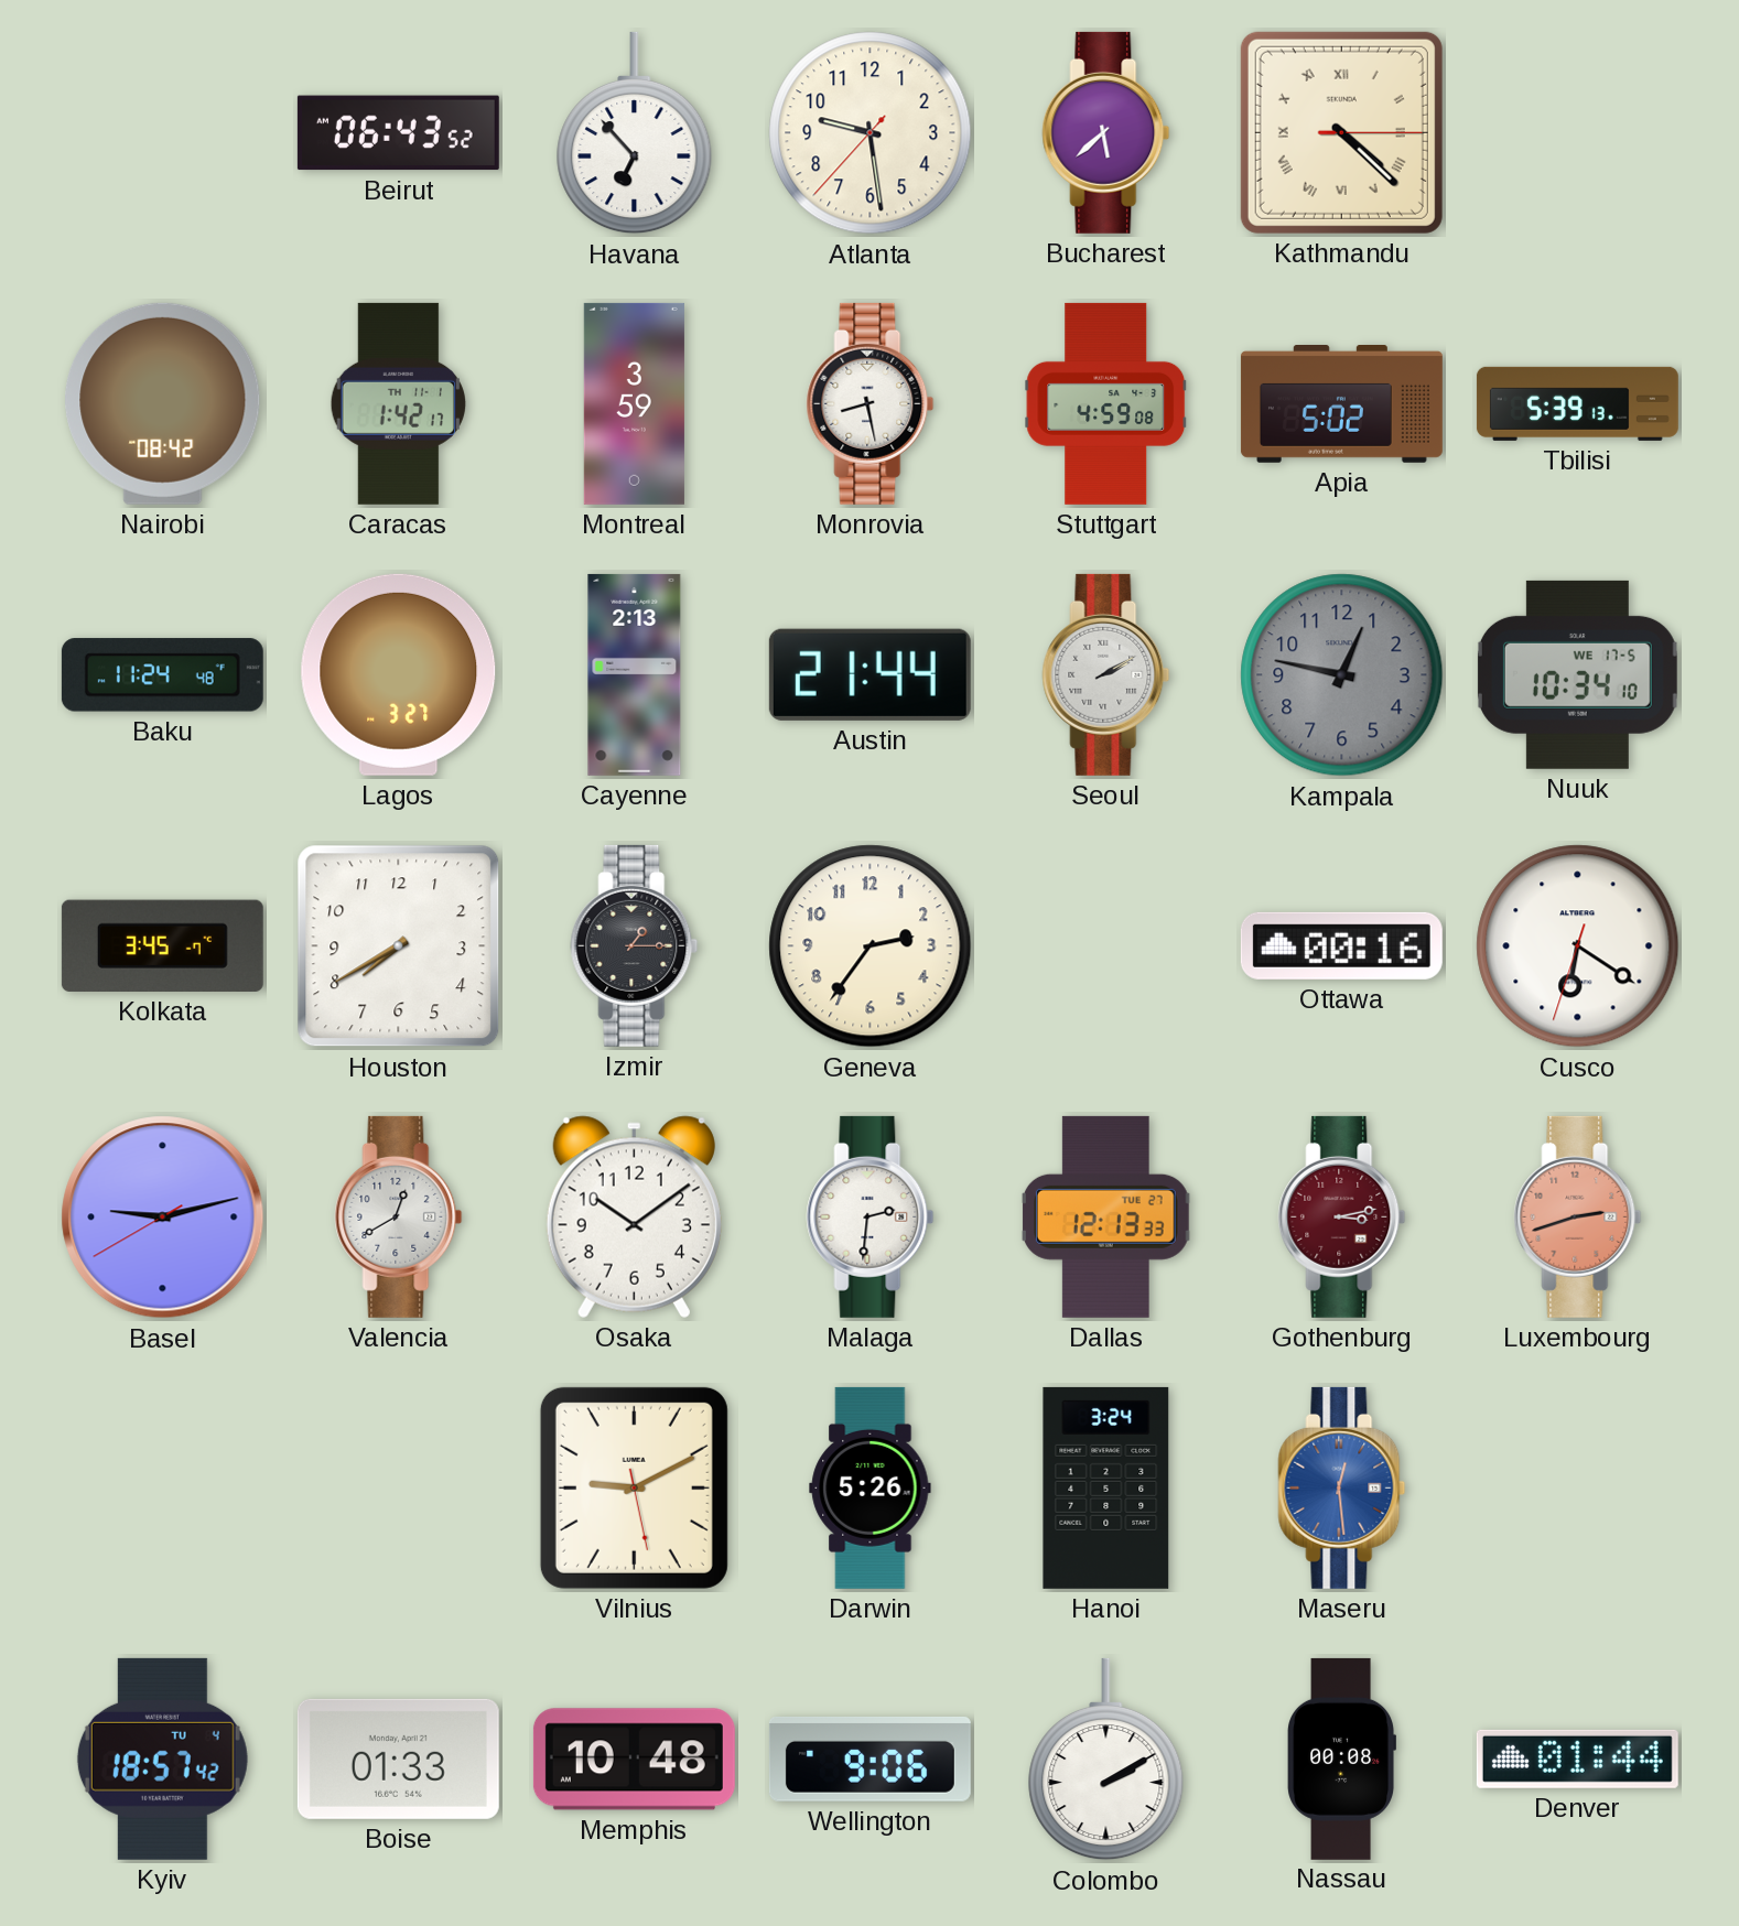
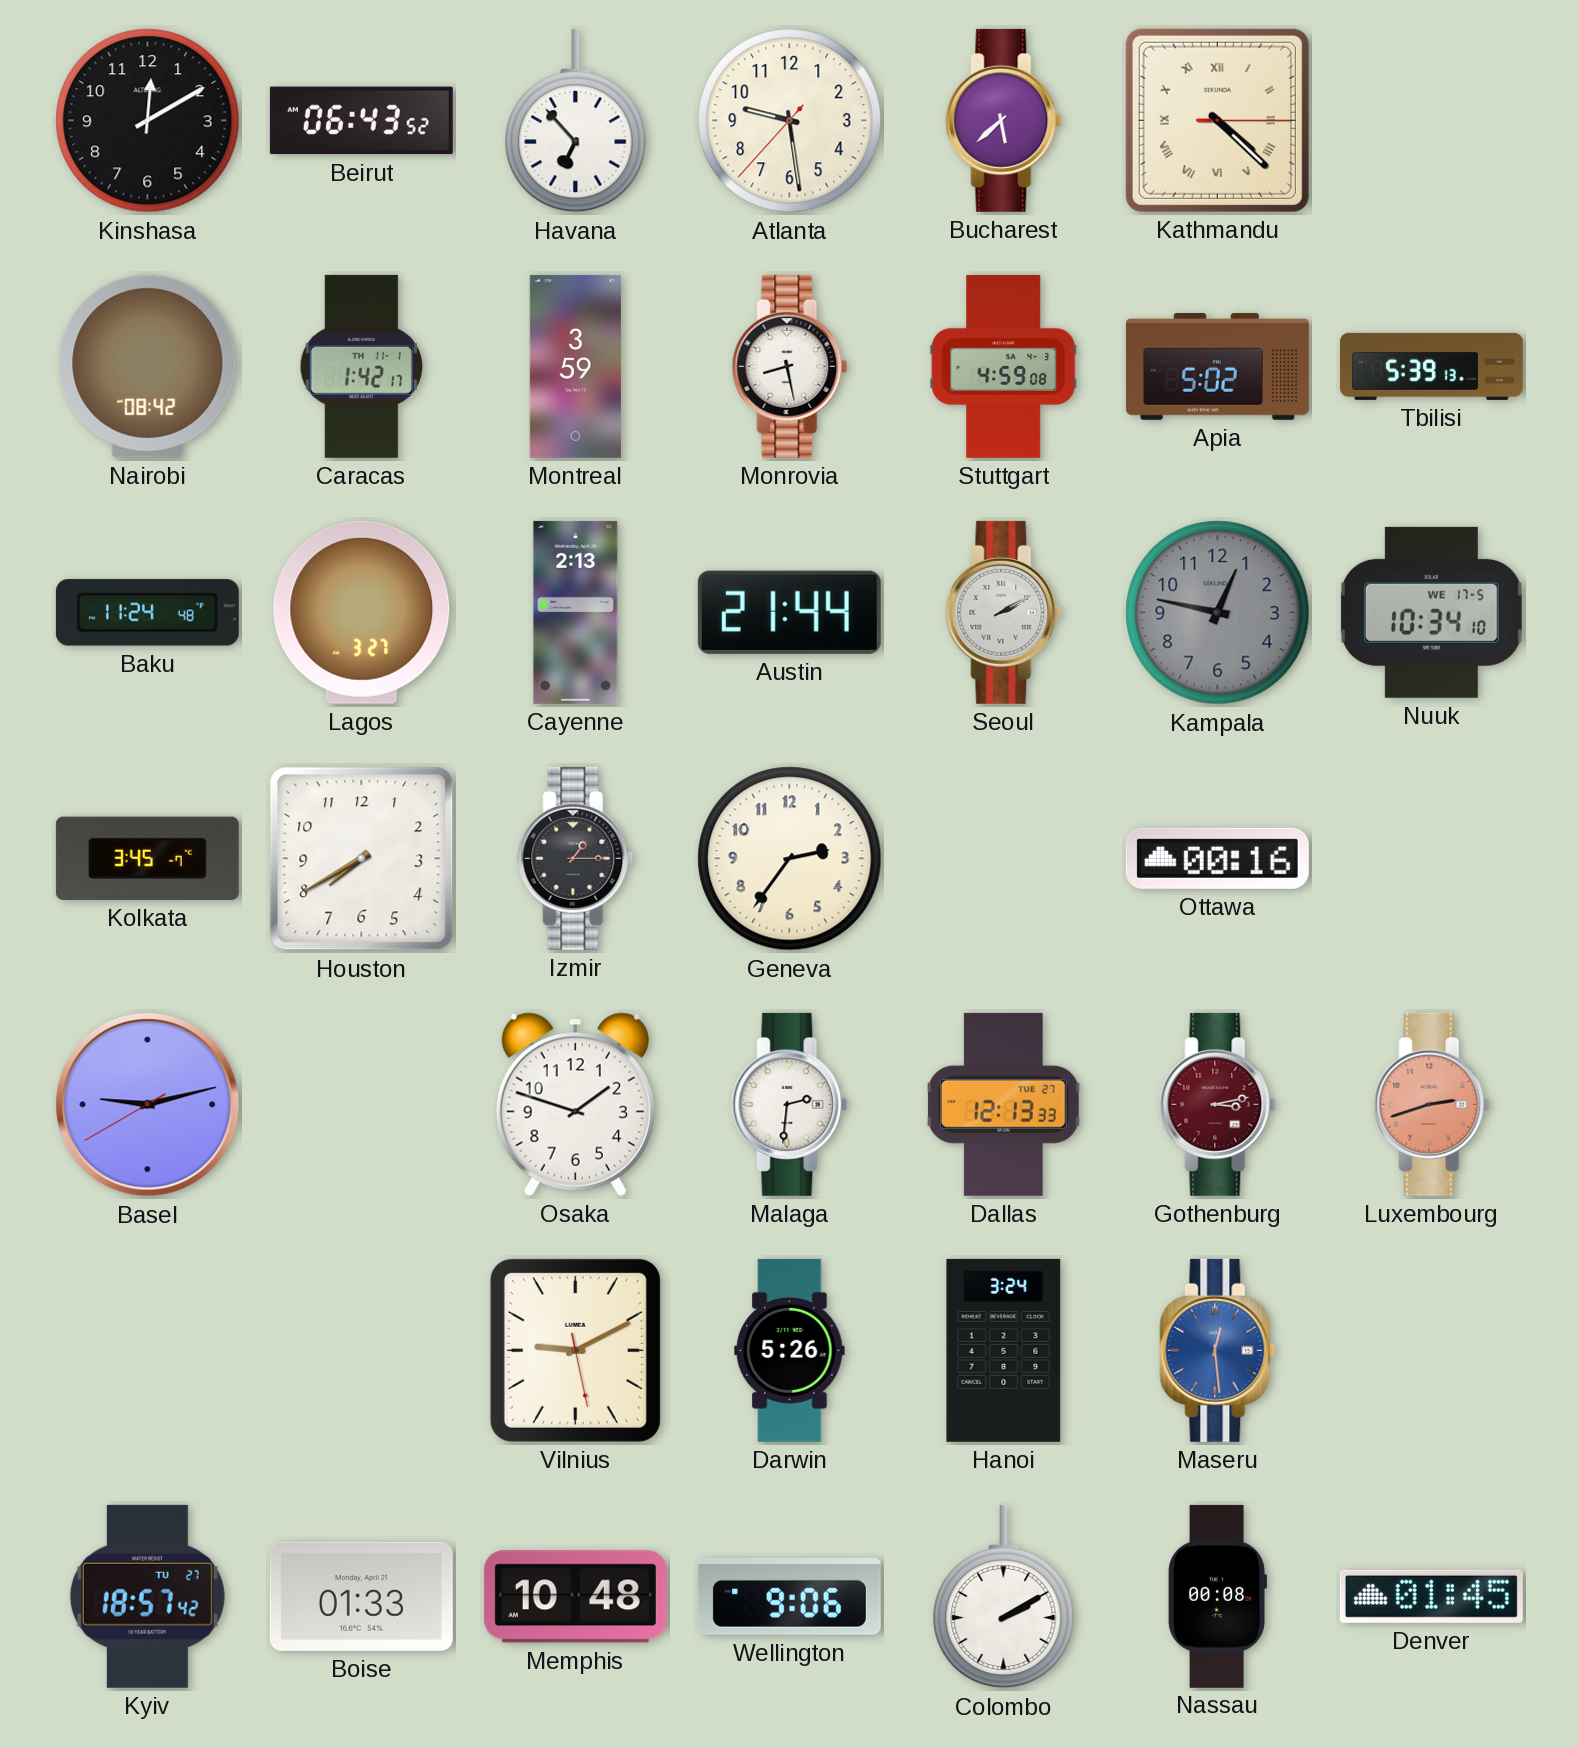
Kinshasa: none -> 12:10
Cusco: 6:20 -> none
Valencia: 12:40 -> none
Osaka: 10:09 -> 1:48
Kyiv date: TU 4 -> TU 27
Denver: 01:44 -> 01:45
